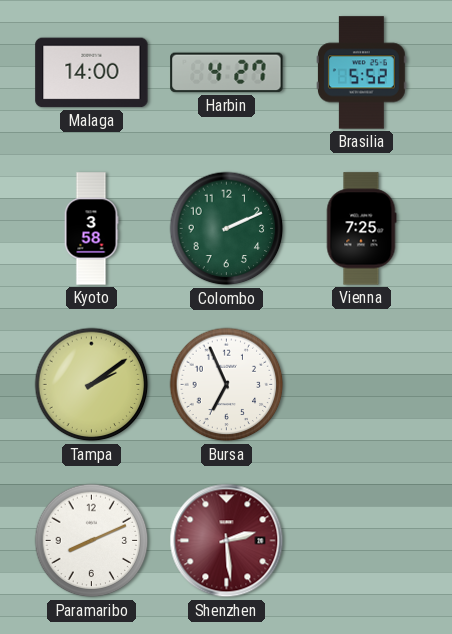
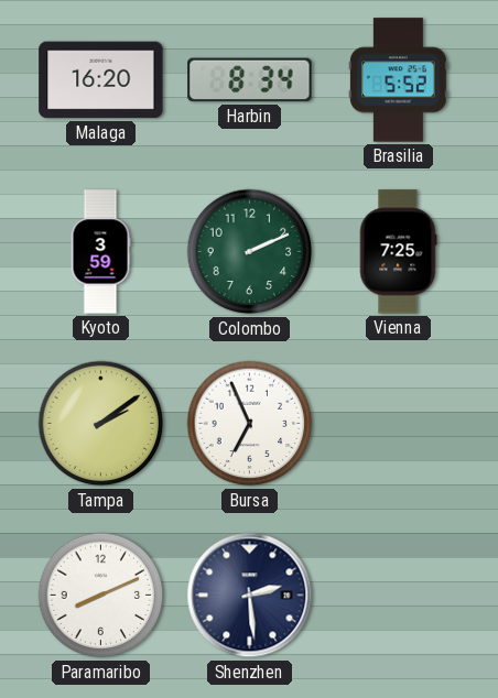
Malaga: 14:00 -> 16:20
Harbin: 4:27 -> 8:34
Kyoto: 3:58 -> 3:59
Shenzhen dial: burgundy -> navy
